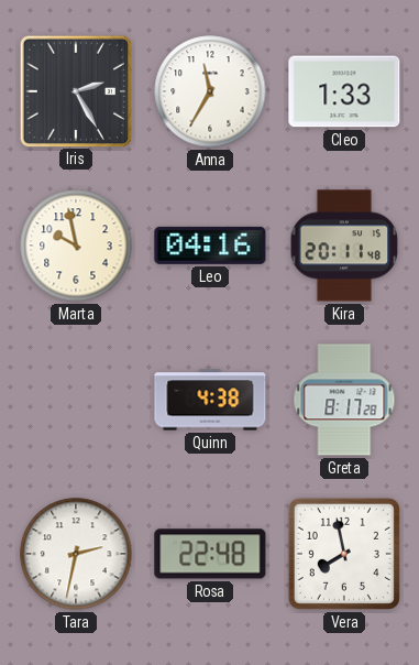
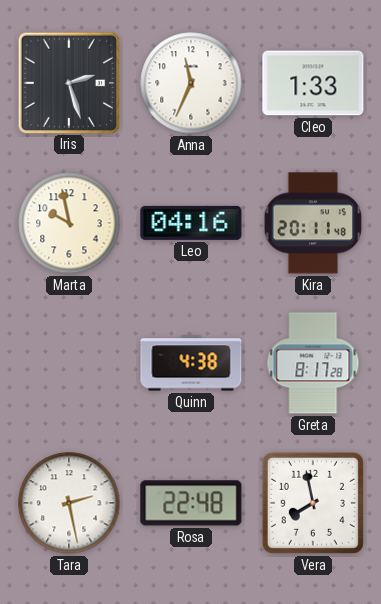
Iris: 2:25 -> 2:27
Anna: 11:35 -> 11:34
Tara: 2:32 -> 2:28
